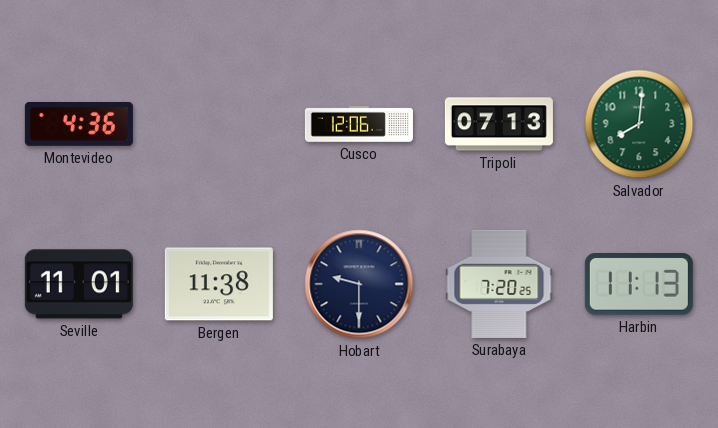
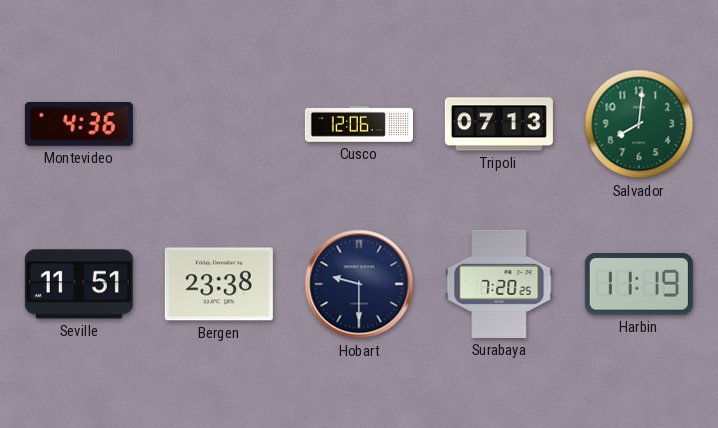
Seville: 11:01 -> 11:51
Bergen: 11:38 -> 23:38
Harbin: 11:13 -> 11:19
